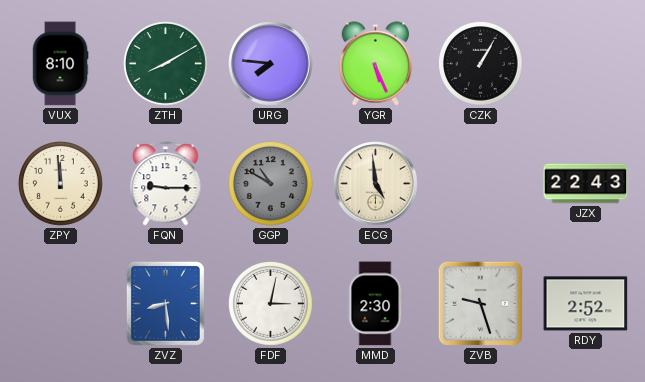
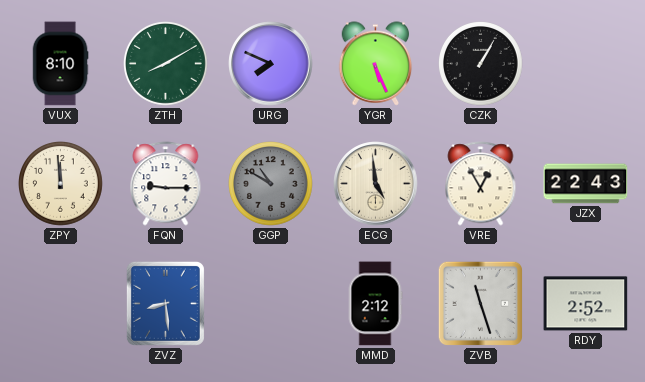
URG: 7:46 -> 7:49
VRE: none -> 12:55
FDF: 3:02 -> none
MMD: 2:30 -> 2:12
ZVB: 9:27 -> 11:27
